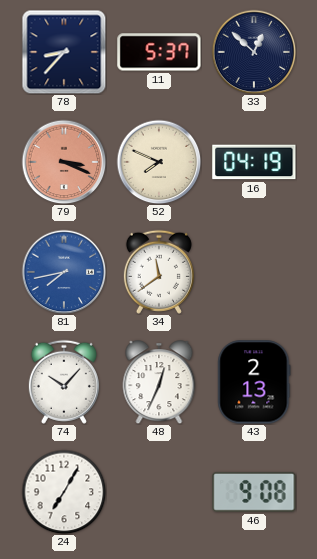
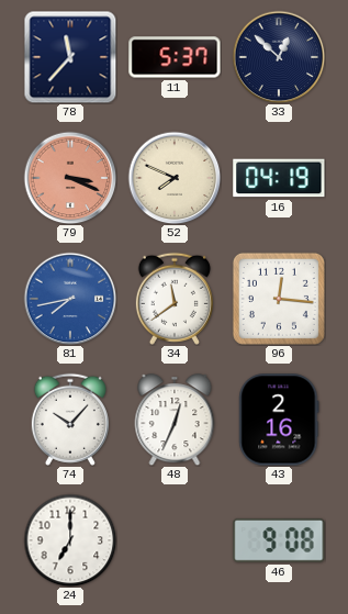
78: 8:37 -> 11:37
96: none -> 12:16
43: 2:13 -> 2:16
24: 7:05 -> 7:00
